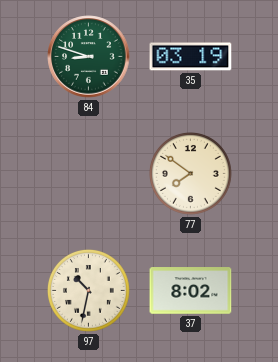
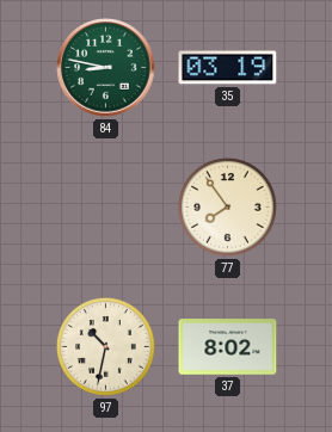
84: 8:48 -> 8:47
77: 7:51 -> 7:54
